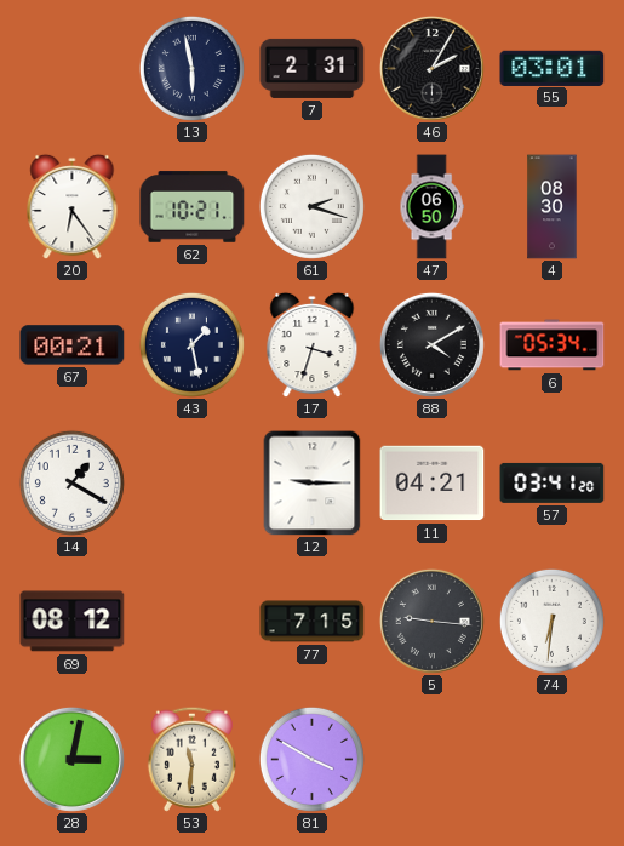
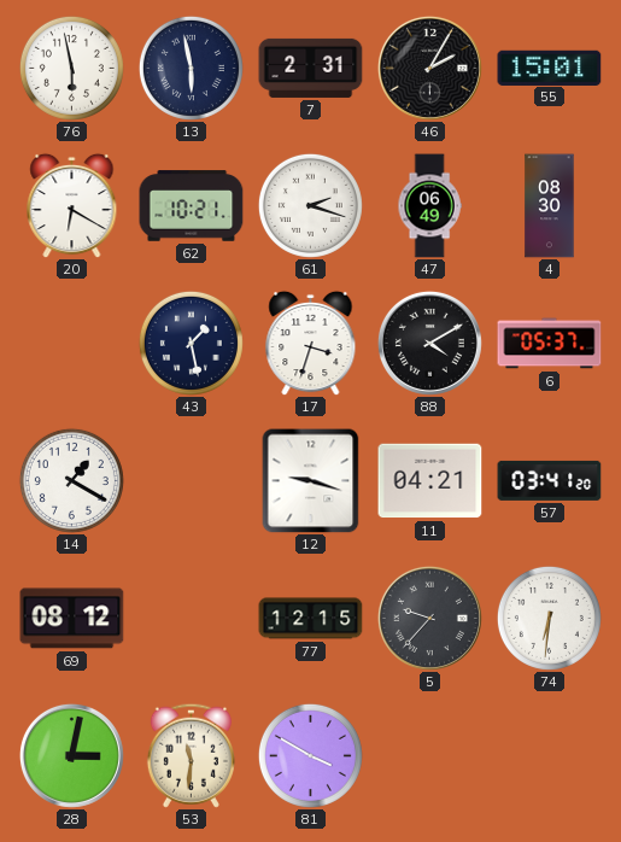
76: none -> 5:58
55: 03:01 -> 15:01
20: 6:24 -> 6:20
47: 06:50 -> 06:49
67: 00:21 -> none
6: 05:34 -> 05:37
12: 9:15 -> 9:18
77: 7:15 -> 12:15
5: 9:16 -> 9:37
